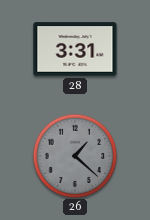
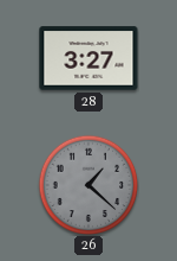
28: 3:31 -> 3:27
